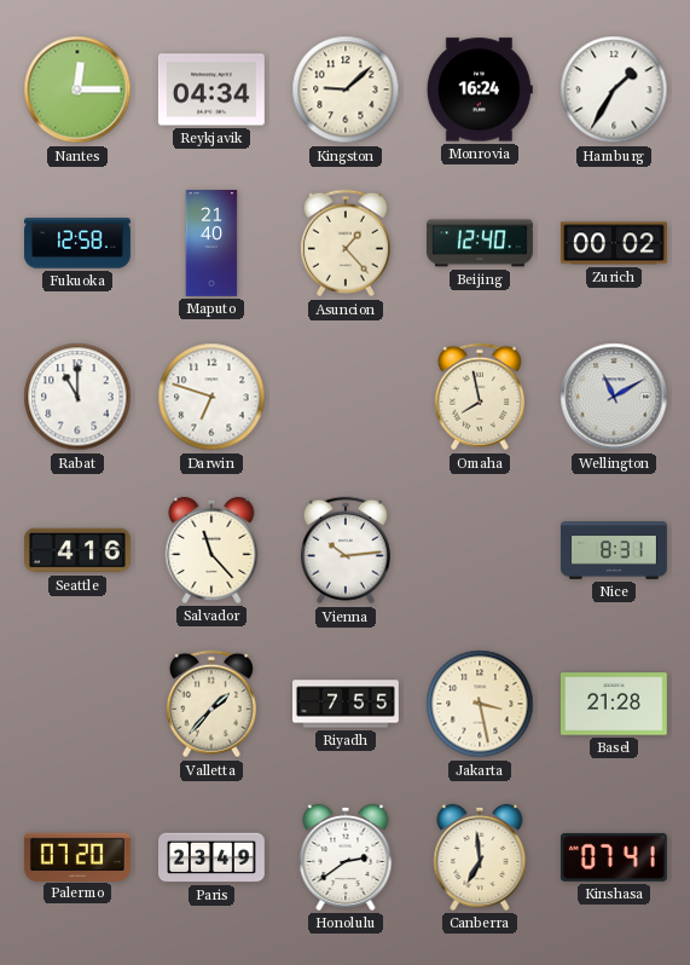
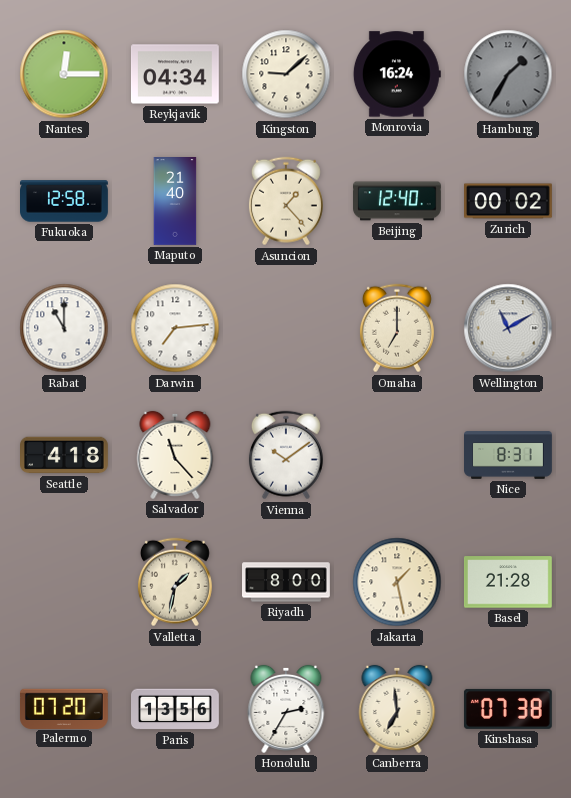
Hamburg dial: white -> grey
Darwin: 6:48 -> 7:14
Omaha: 7:58 -> 7:00
Seattle: 4:16 -> 4:18
Vienna: 10:14 -> 10:09
Valletta: 1:37 -> 1:32
Riyadh: 7:55 -> 8:00
Jakarta: 3:28 -> 1:28
Paris: 23:49 -> 13:56
Honolulu: 2:39 -> 2:35
Kinshasa: 07:41 -> 07:38
